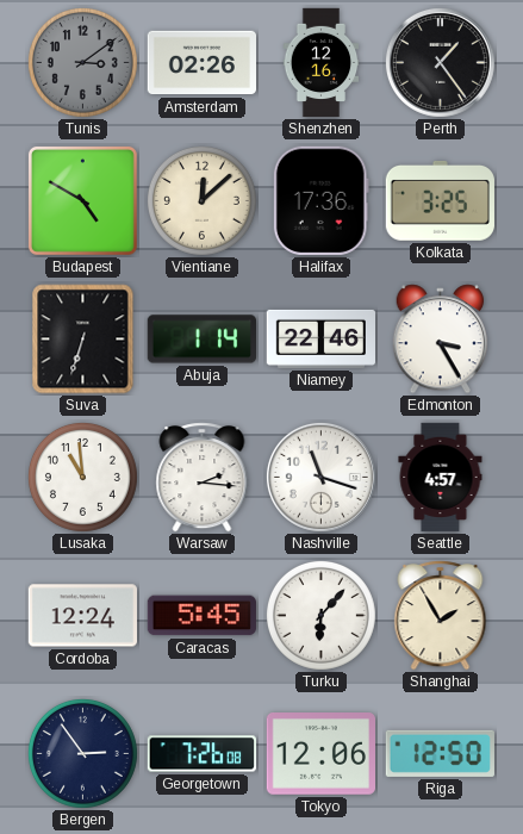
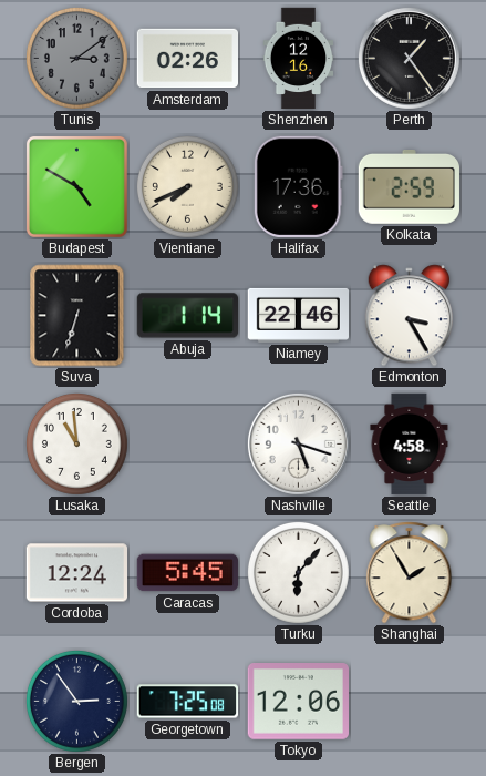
Vientiane: 12:08 -> 7:41
Kolkata: 3:25 -> 2:59
Warsaw: 2:16 -> none
Nashville: 11:18 -> 5:18
Seattle: 4:57 -> 4:58
Georgetown: 7:26 -> 7:25
Riga: 12:50 -> none
